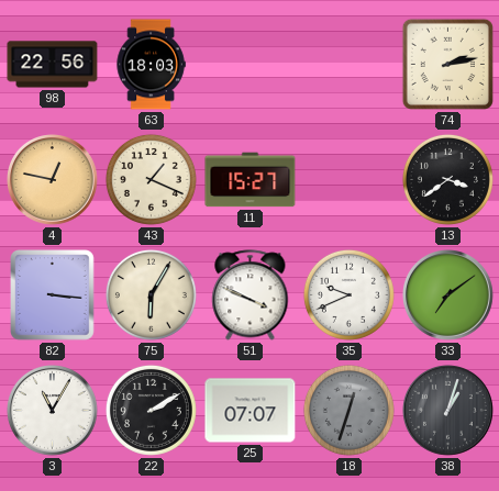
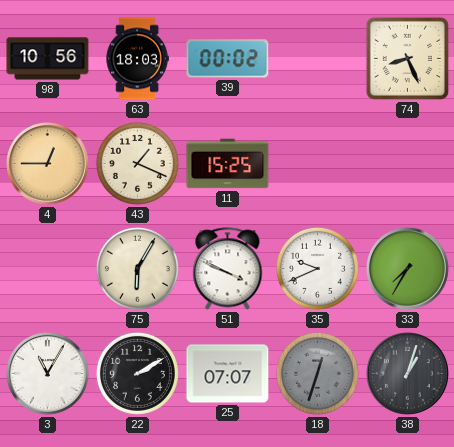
98: 22:56 -> 10:56
39: none -> 00:02
74: 2:13 -> 8:26
4: 12:47 -> 12:45
11: 15:27 -> 15:25
13: 3:39 -> none
82: 3:16 -> none
33: 7:09 -> 7:35
